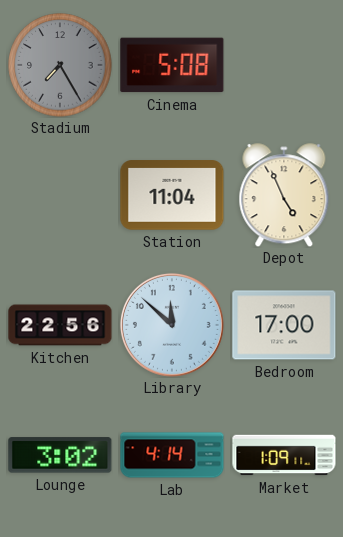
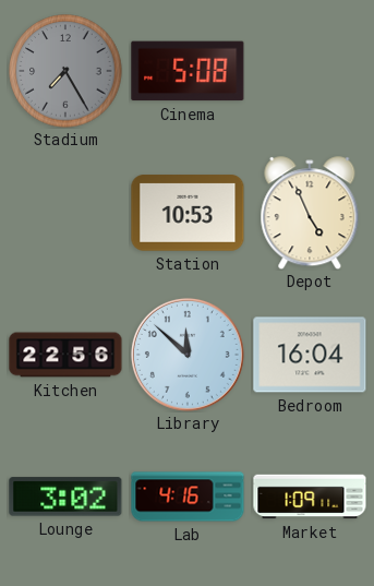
Station: 11:04 -> 10:53
Bedroom: 17:00 -> 16:04
Lab: 4:14 -> 4:16
